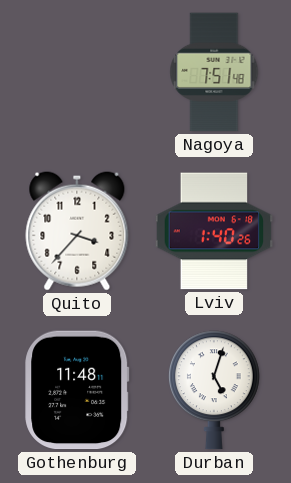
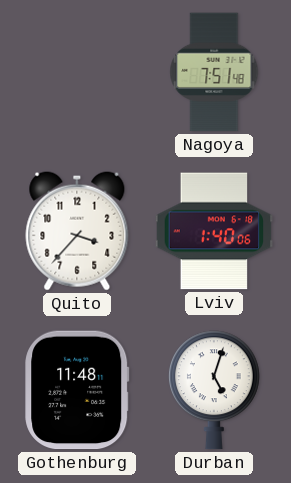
Lviv: 1:40:26 -> 1:40:06
